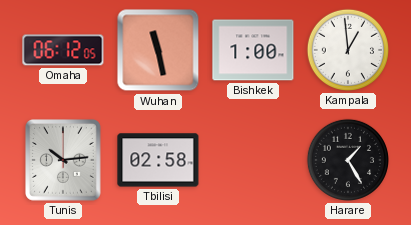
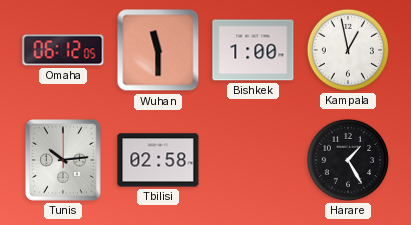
Wuhan: 11:28 -> 11:30
Kampala: 12:59 -> 12:58
